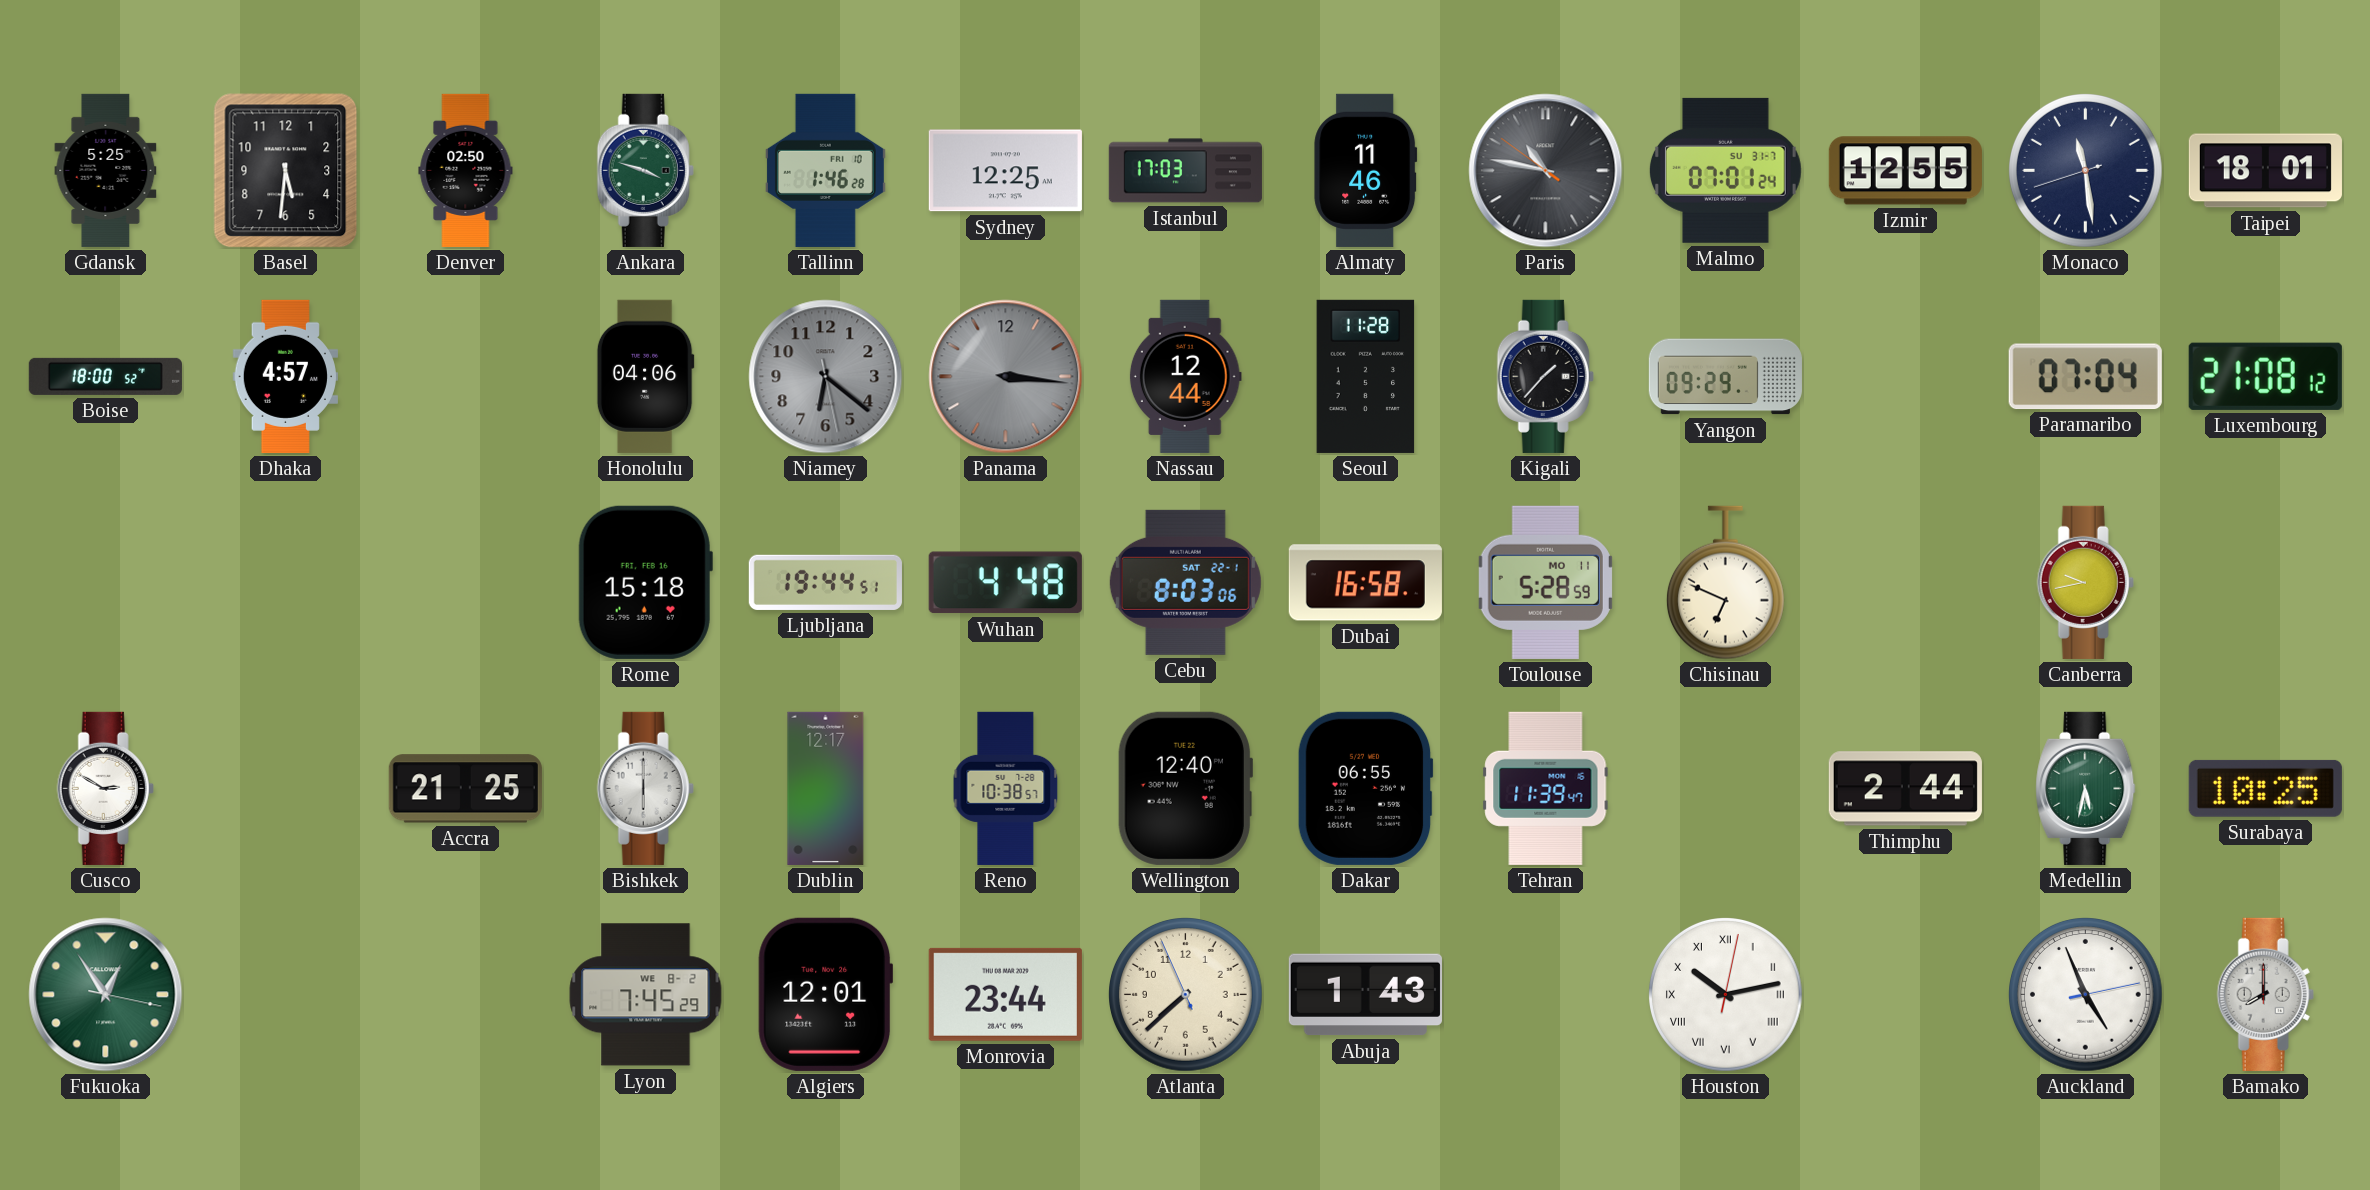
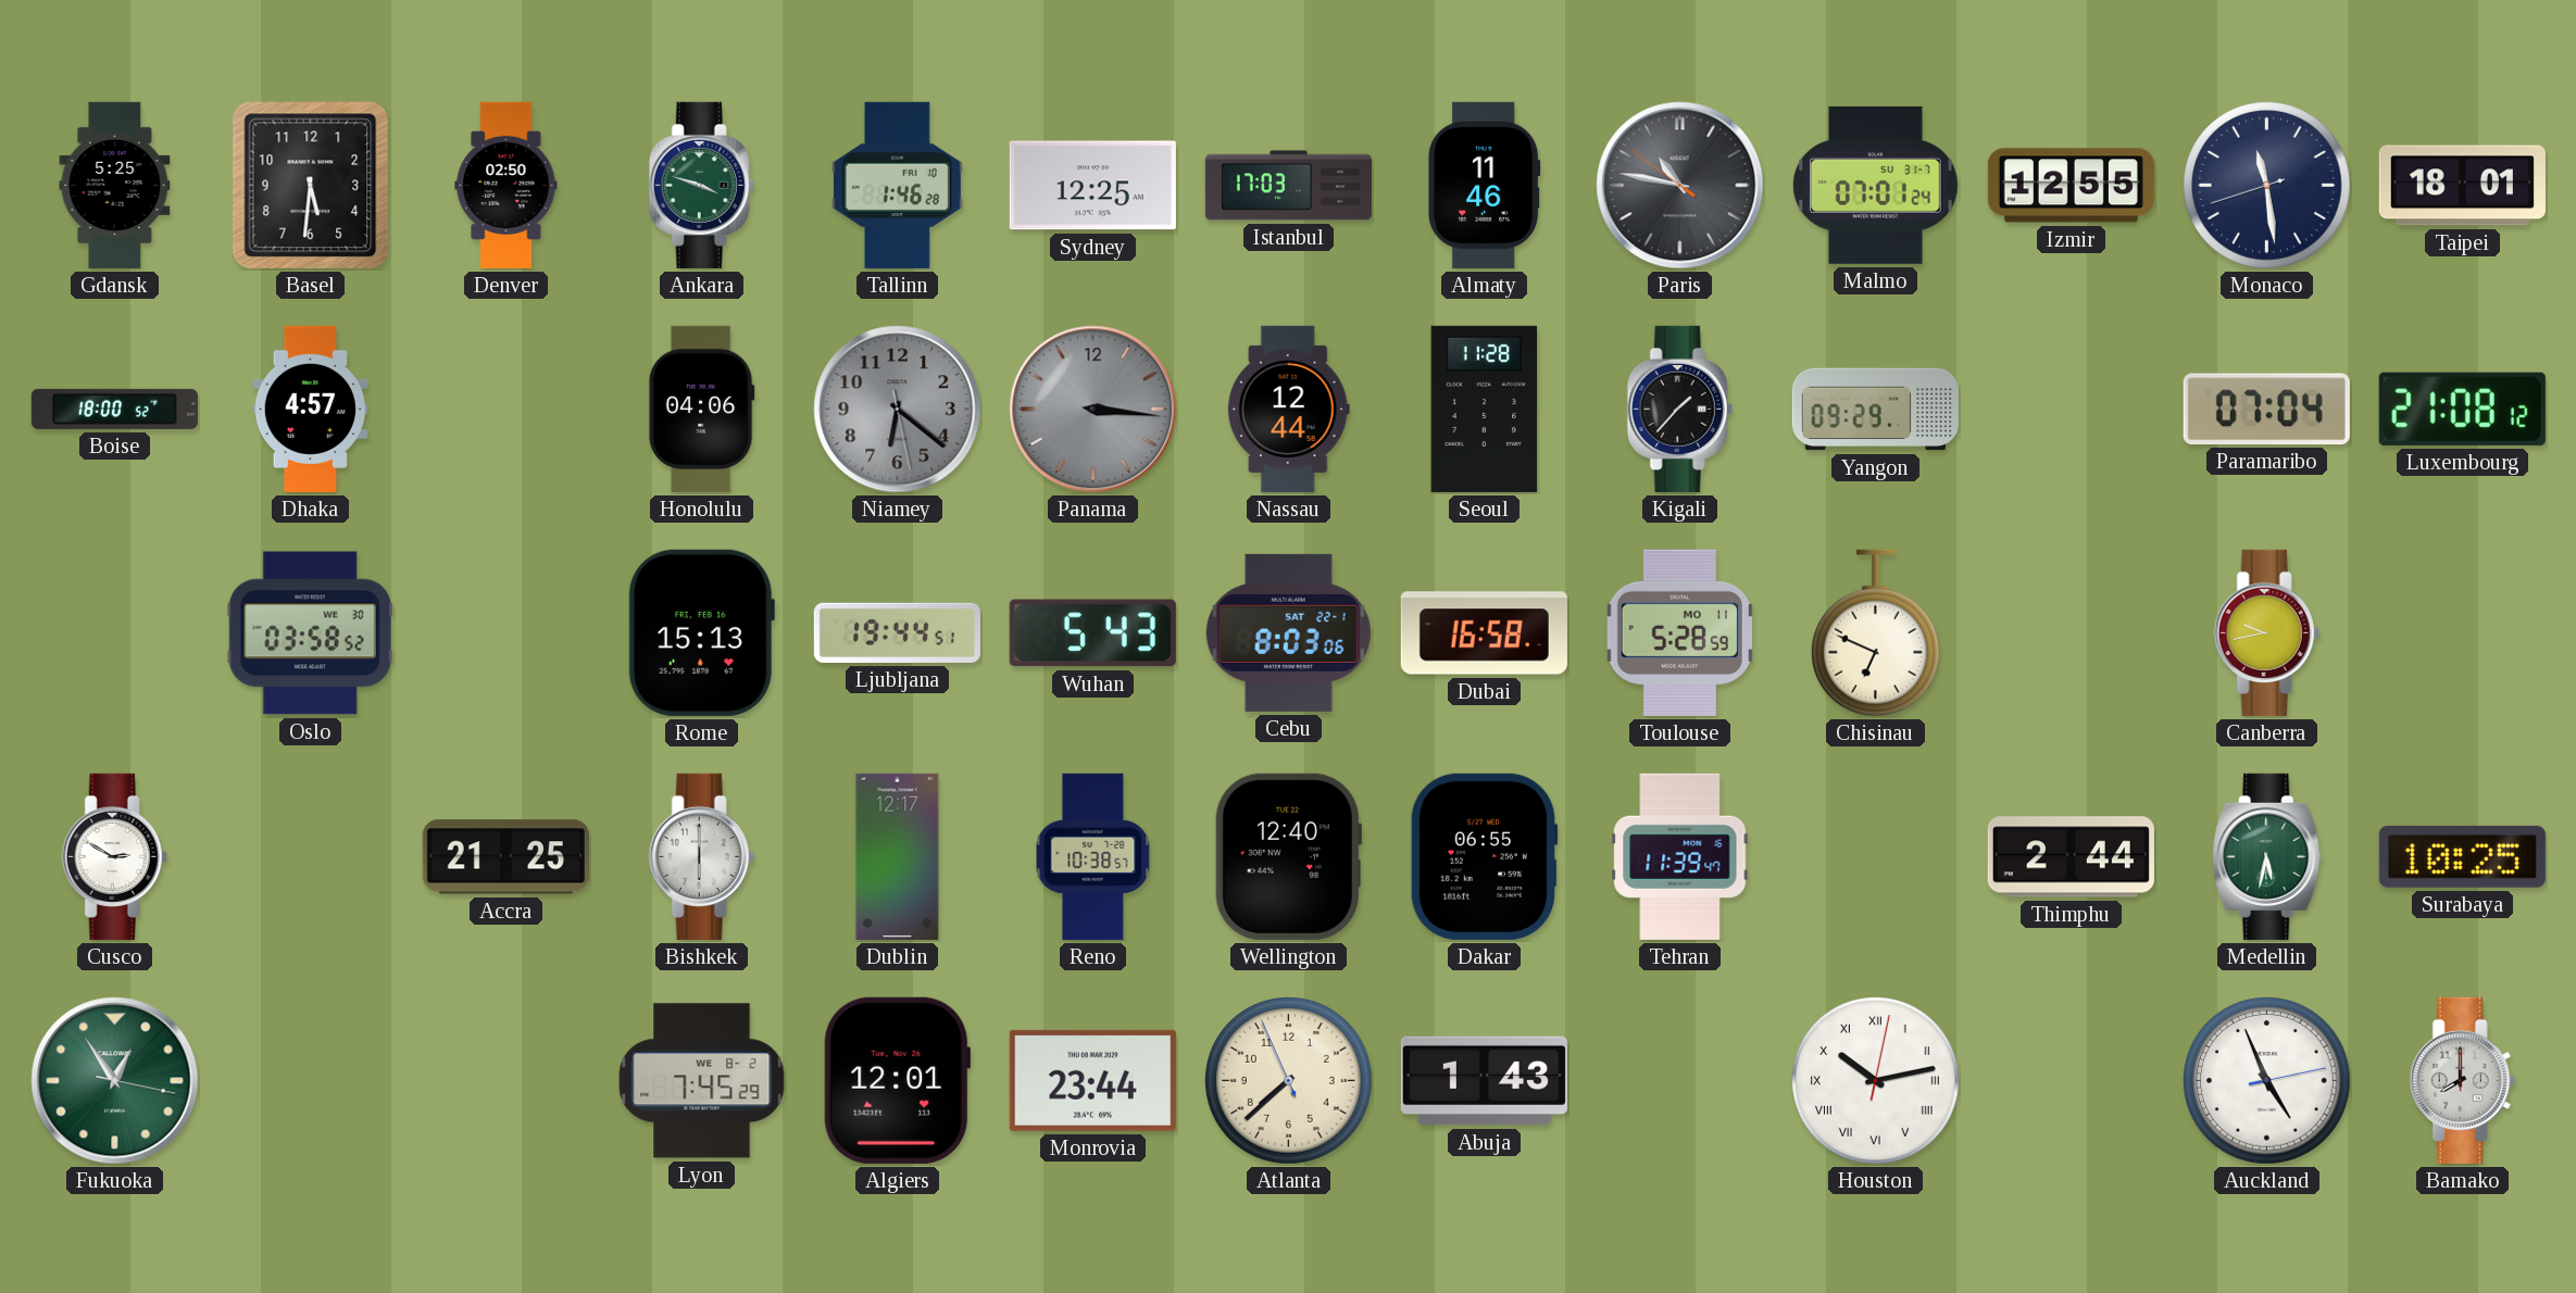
Oslo: none -> 03:58
Rome: 15:18 -> 15:13
Wuhan: 4:48 -> 5:43
